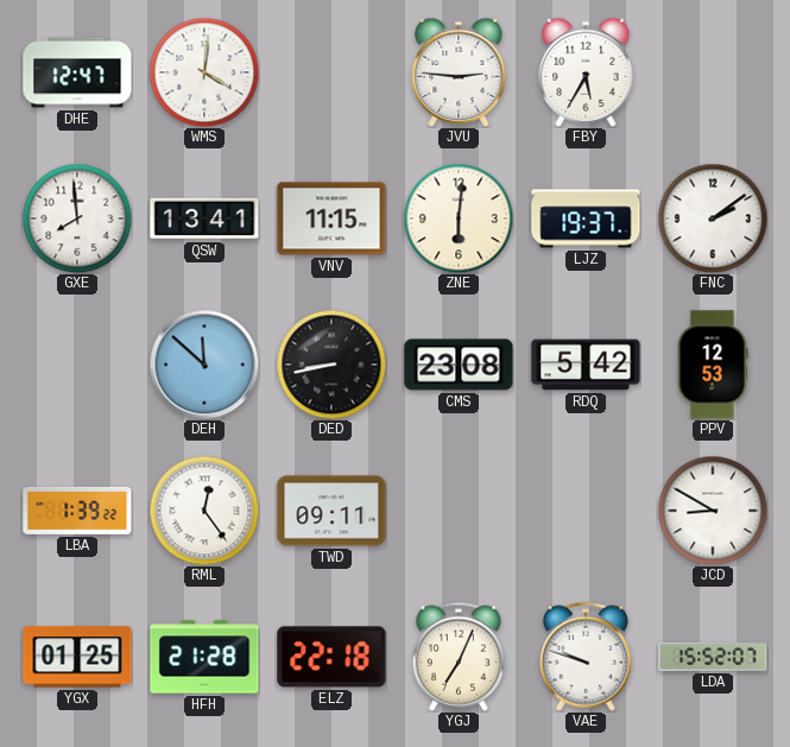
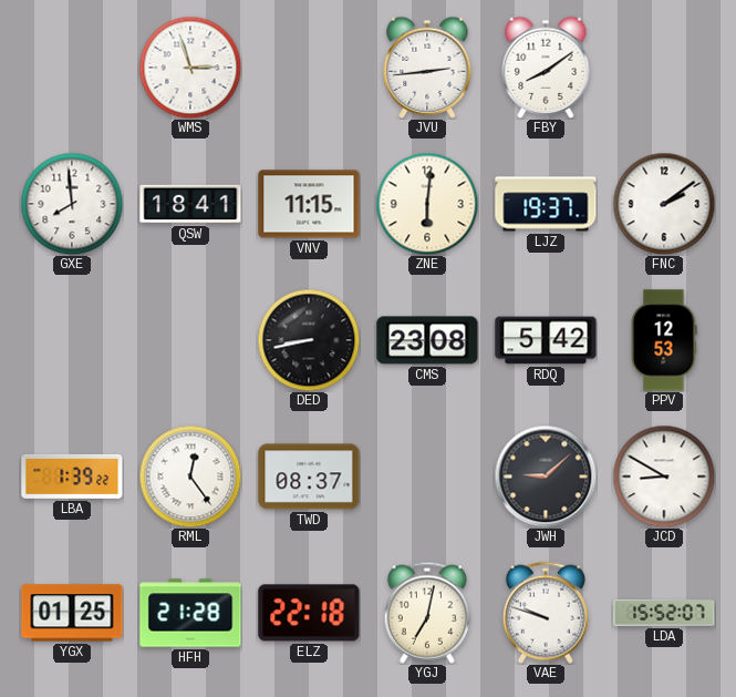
DHE: 12:47 -> none
WMS: 4:01 -> 2:57
JVU: 2:46 -> 2:44
FBY: 5:35 -> 8:09
QSW: 13:41 -> 18:41
DEH: 11:52 -> none
TWD: 09:11 -> 08:37
JWH: none -> 9:08
YGJ: 7:04 -> 7:02
